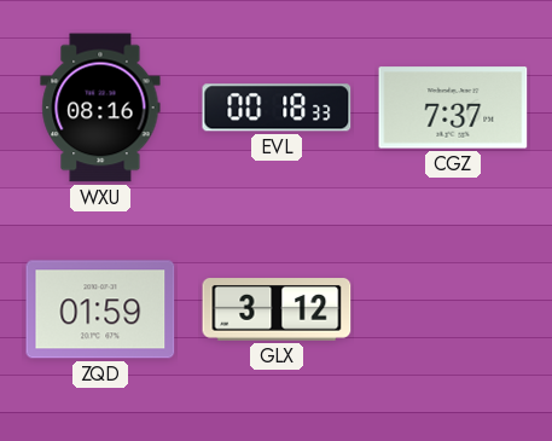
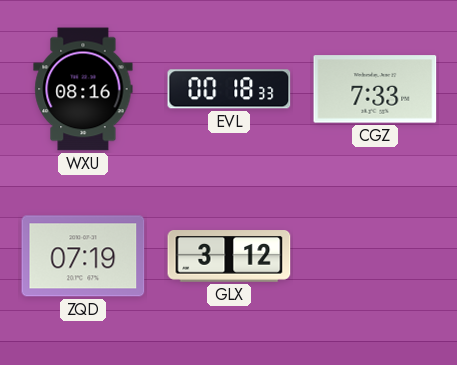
CGZ: 7:37 -> 7:33
ZQD: 01:59 -> 07:19
